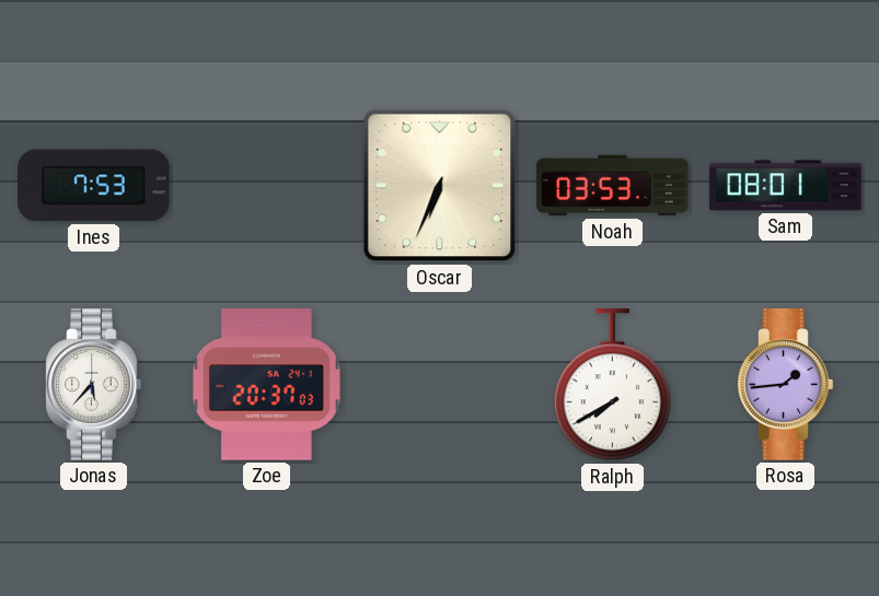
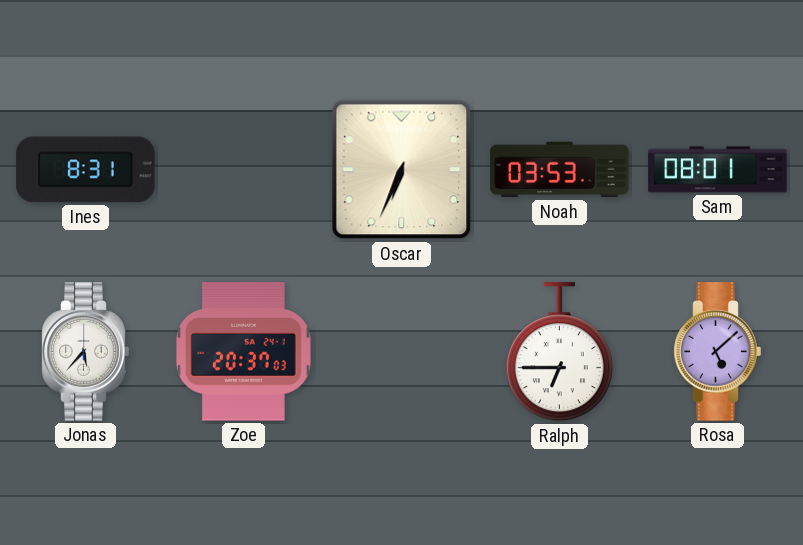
Ines: 7:53 -> 8:31
Ralph: 7:40 -> 6:45
Rosa: 1:44 -> 5:08
